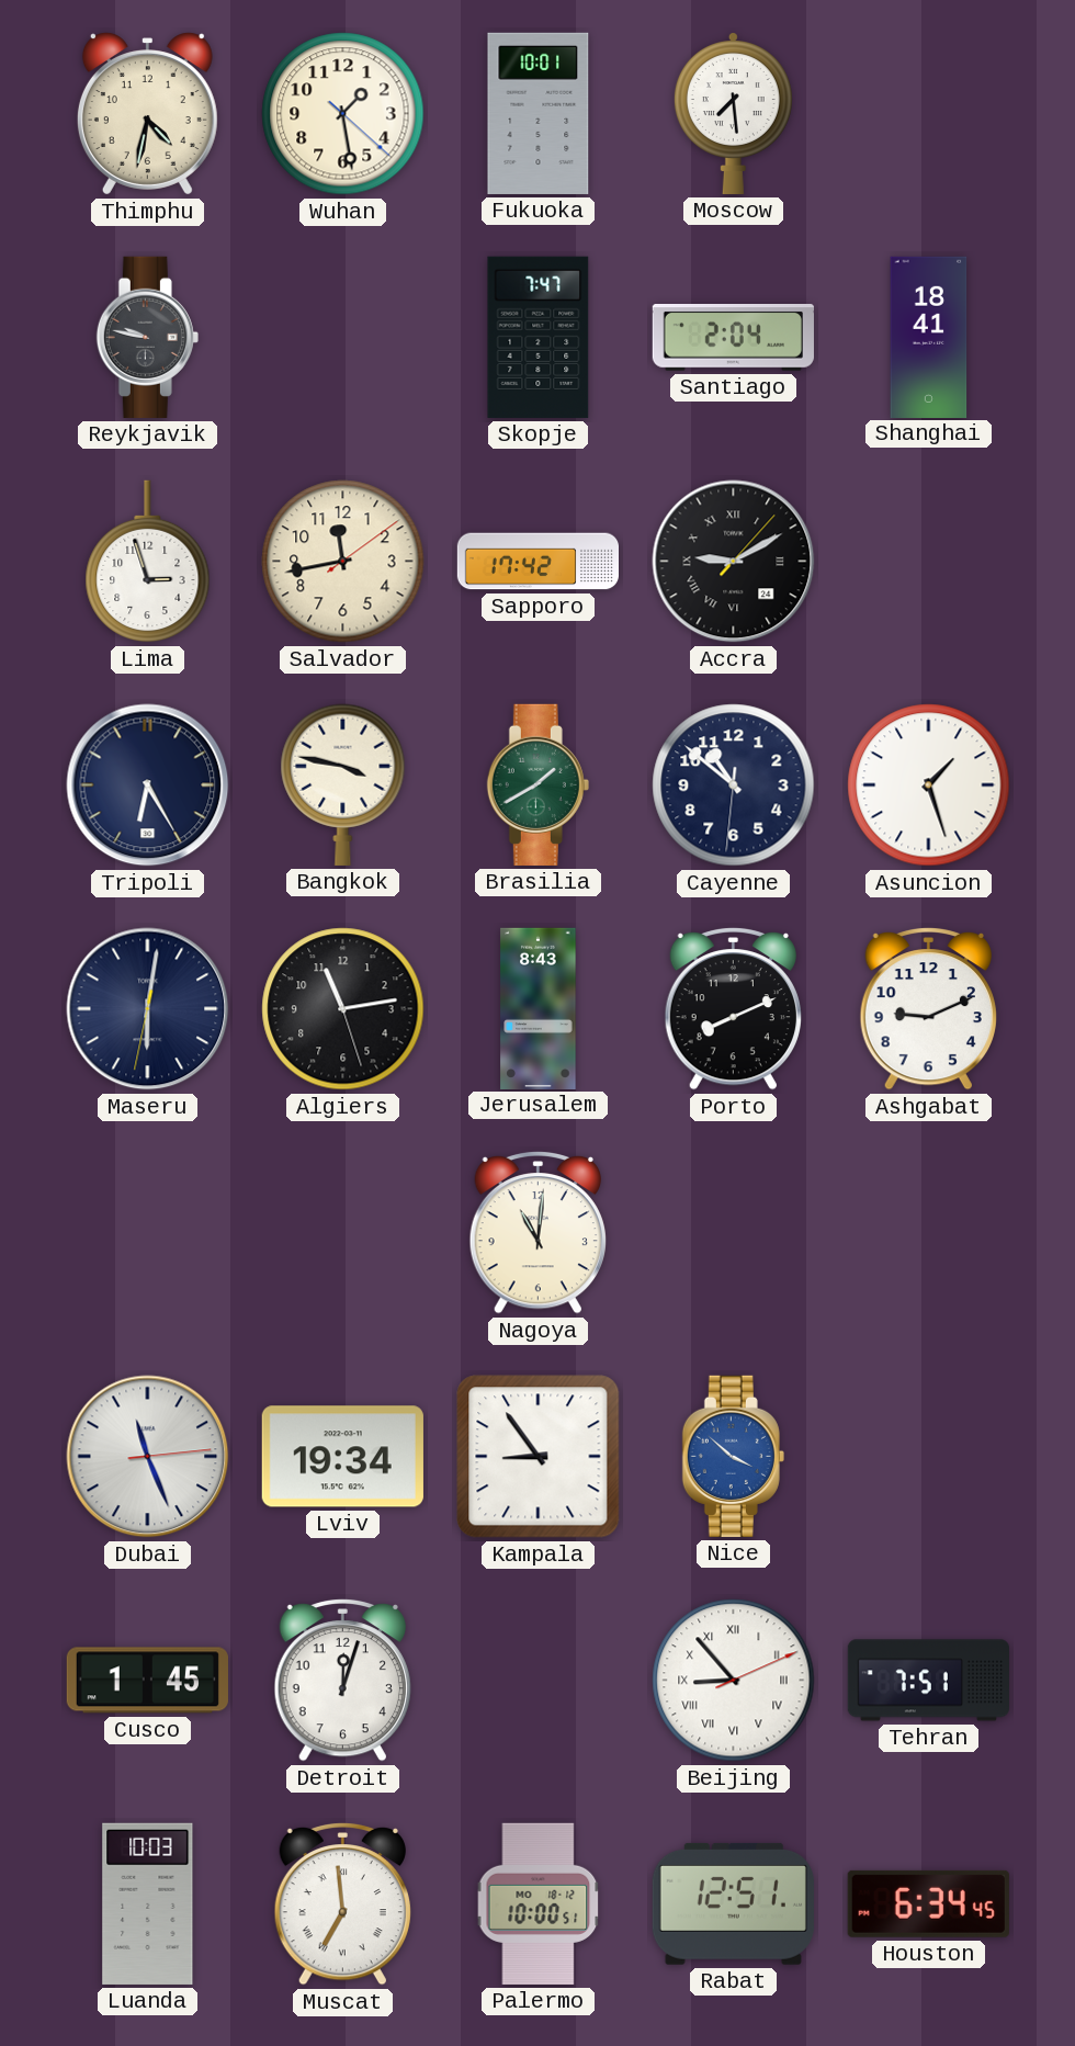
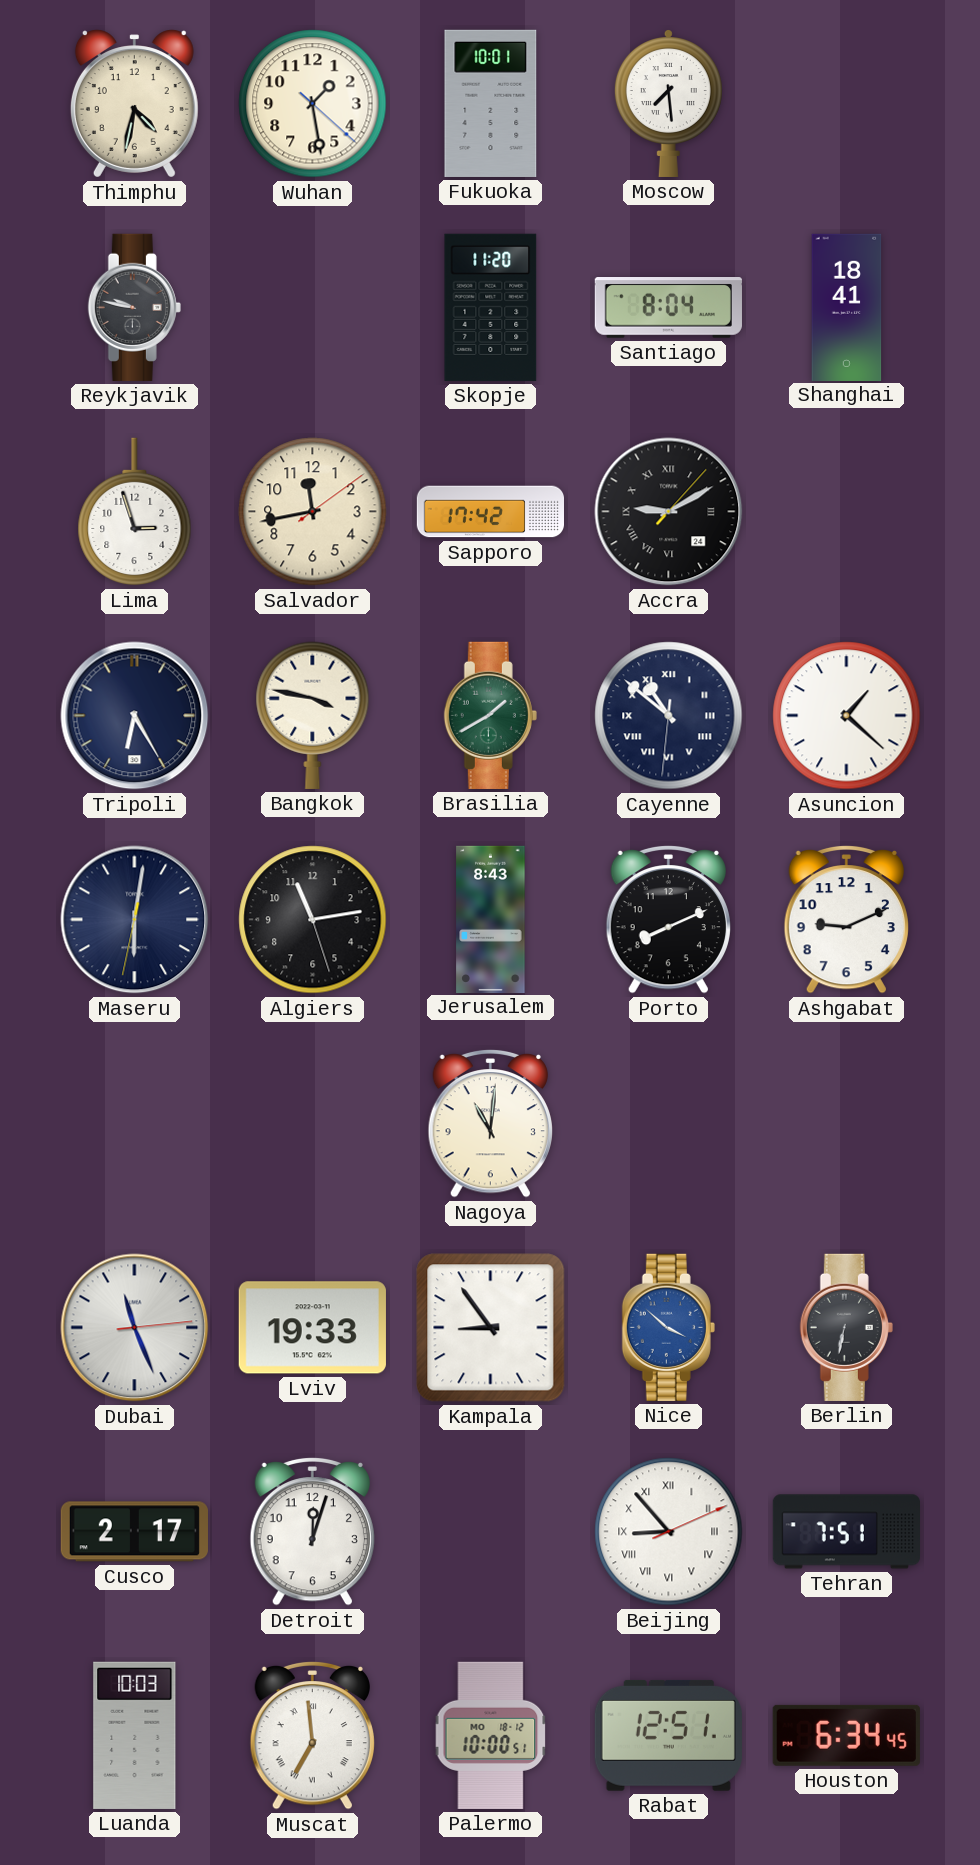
Skopje: 7:47 -> 11:20
Santiago: 2:04 -> 8:04
Cayenne numerals: Arabic -> Roman
Asuncion: 1:27 -> 1:22
Lviv: 19:34 -> 19:33
Berlin: none -> 6:32
Cusco: 1:45 -> 2:17
